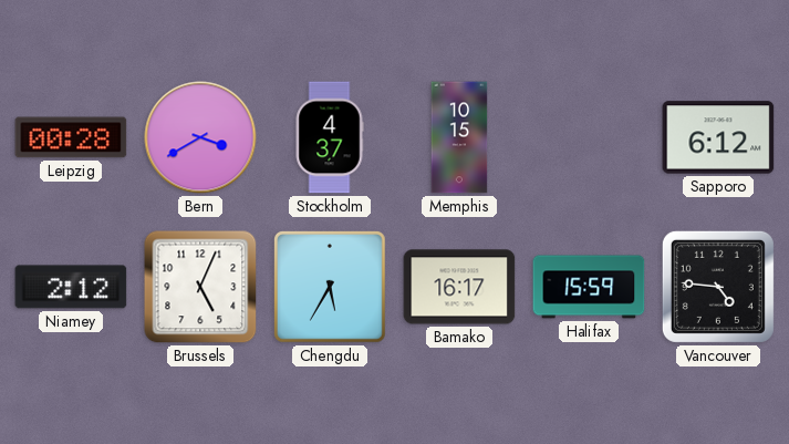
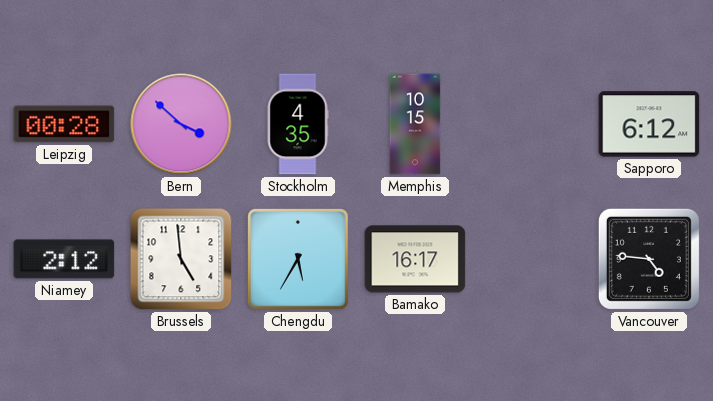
Bern: 3:40 -> 3:52
Stockholm: 4:37 -> 4:35
Brussels: 5:04 -> 4:59
Halifax: 15:59 -> none
